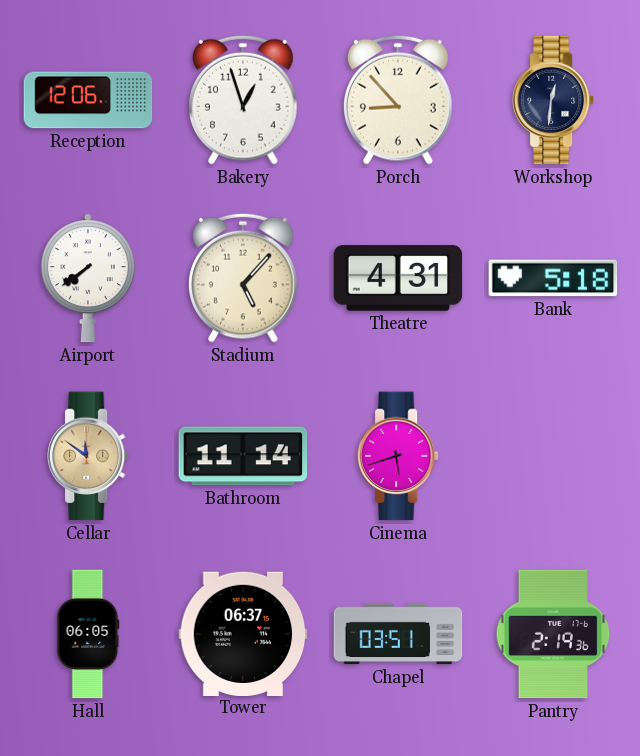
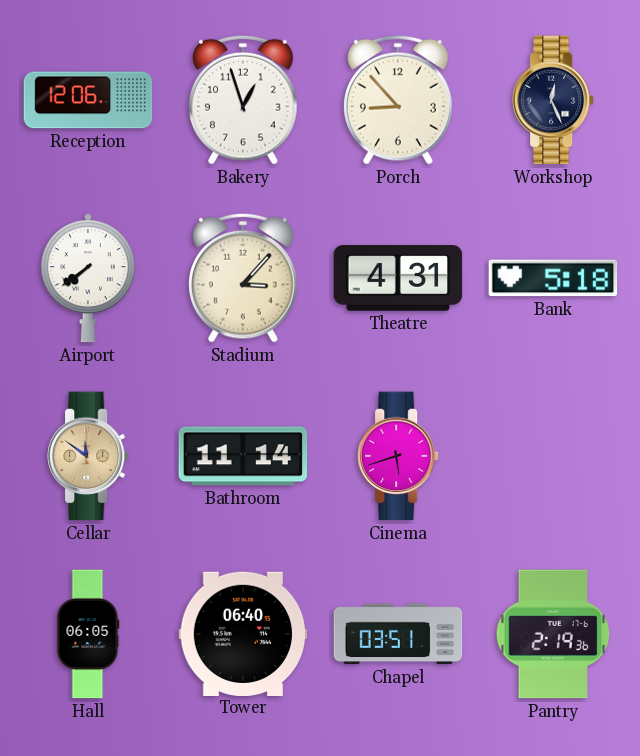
Workshop: 12:31 -> 12:26
Stadium: 5:07 -> 3:07
Tower: 06:37 -> 06:40
